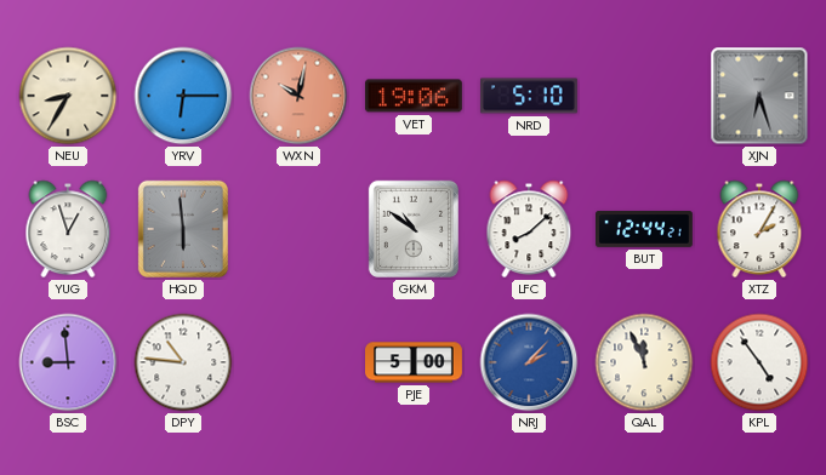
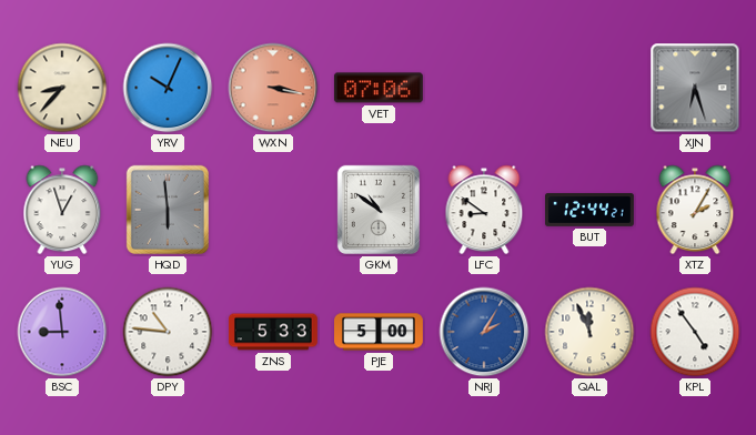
NEU: 8:35 -> 8:37
YRV: 6:15 -> 10:04
WXN: 10:02 -> 3:17
VET: 19:06 -> 07:06
NRD: 5:10 -> none
LFC: 8:08 -> 8:51
ZNS: none -> 5:33
NRJ: 2:07 -> 2:05
